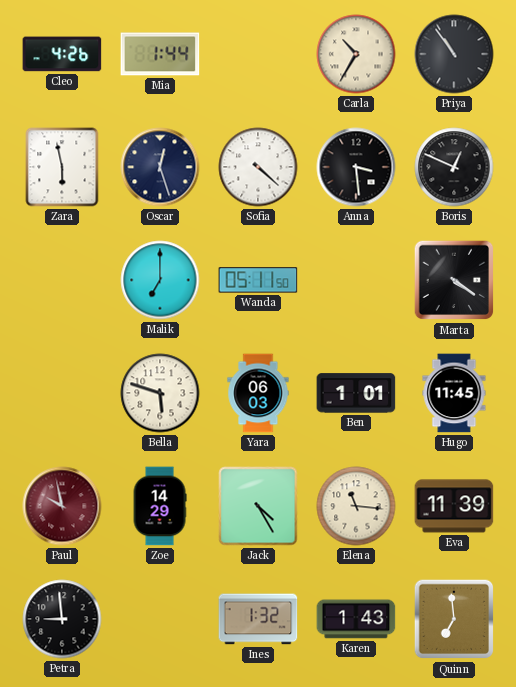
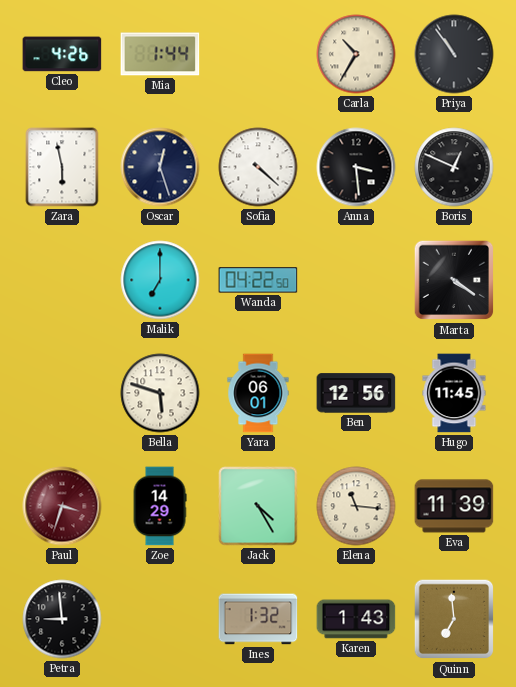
Wanda: 05:11 -> 04:22
Yara: 06:03 -> 06:01
Ben: 1:01 -> 12:56
Paul: 9:58 -> 3:33
